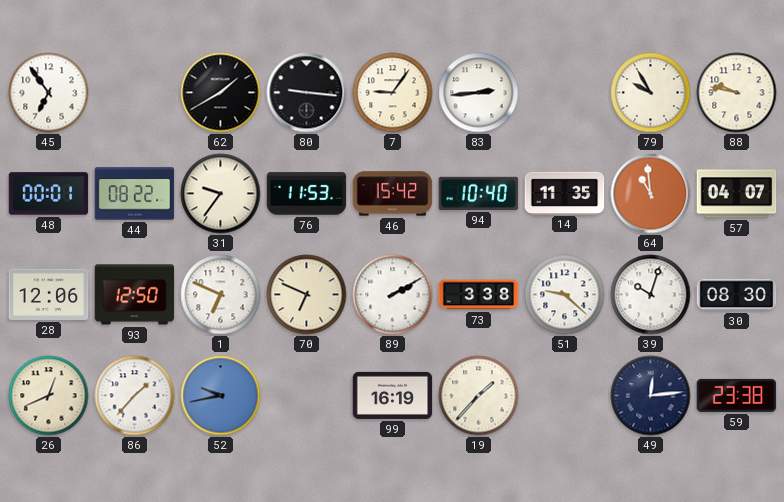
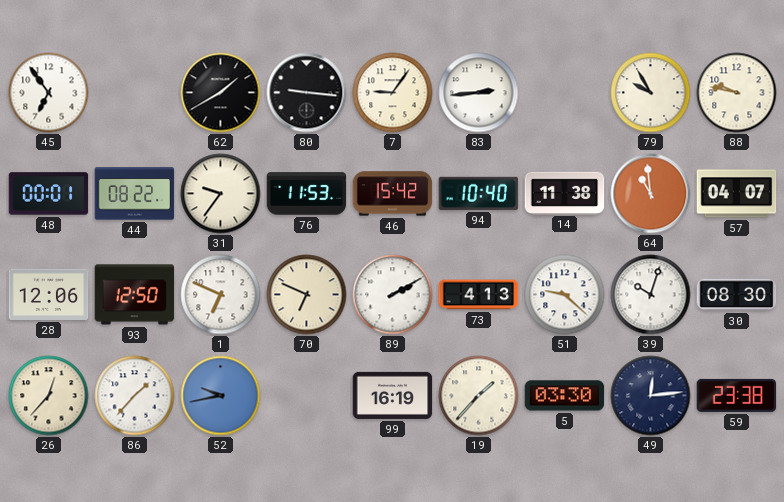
14: 11:35 -> 11:38
73: 3:38 -> 4:13
26: 12:41 -> 12:37
5: none -> 03:30
